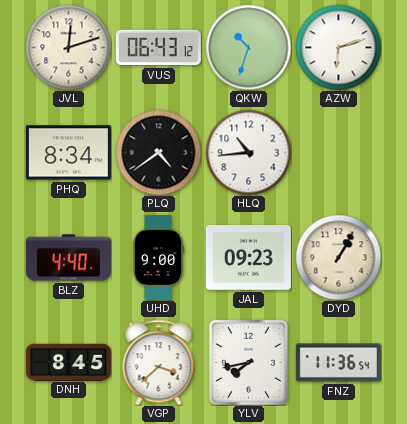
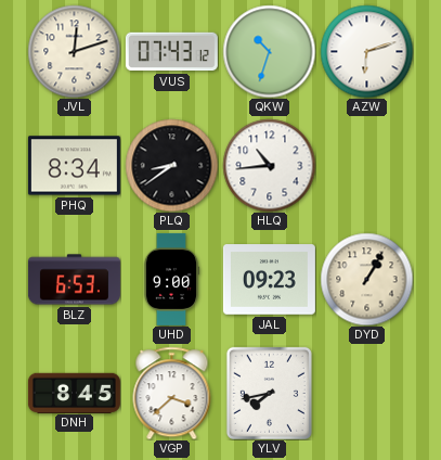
VUS: 06:43 -> 07:43
PLQ: 4:39 -> 8:39
BLZ: 4:40 -> 6:53
FNZ: 11:36 -> none
